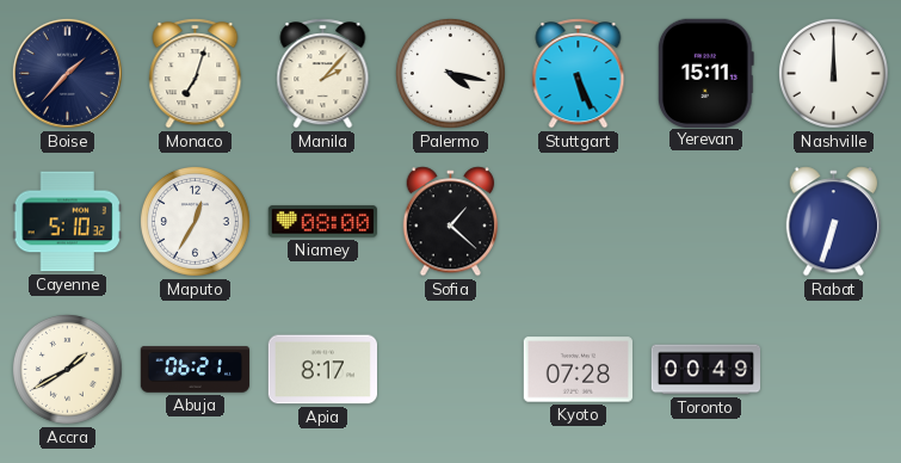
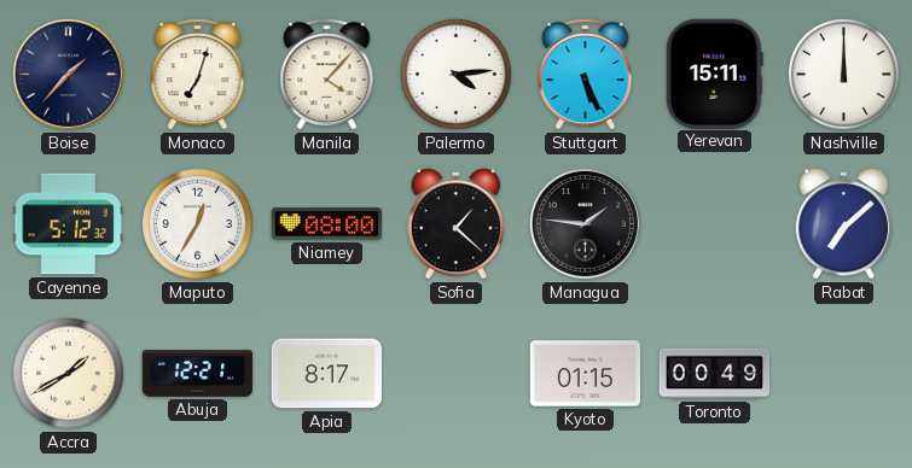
Manila: 2:07 -> 4:07
Palermo: 4:17 -> 4:14
Cayenne: 5:10 -> 5:12
Managua: none -> 1:46
Rabat: 6:33 -> 7:08
Abuja: 06:21 -> 12:21
Kyoto: 07:28 -> 01:15
